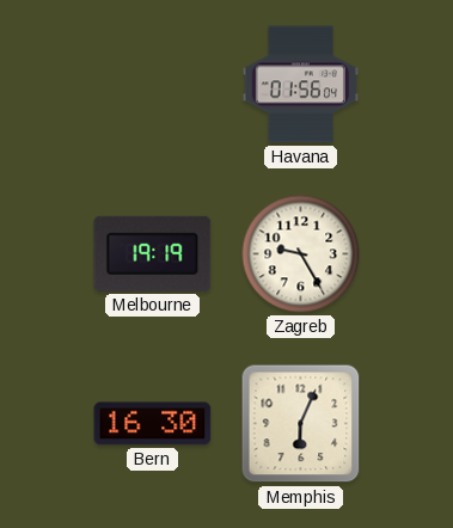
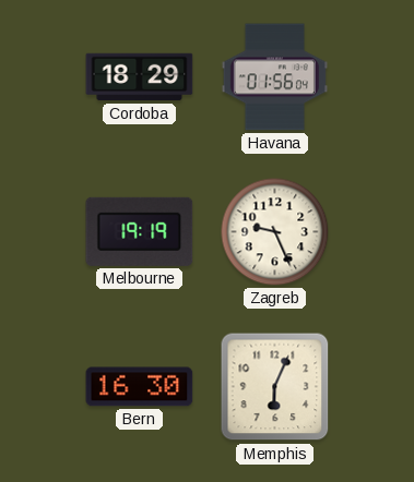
Cordoba: none -> 18:29
Zagreb: 9:25 -> 9:26
